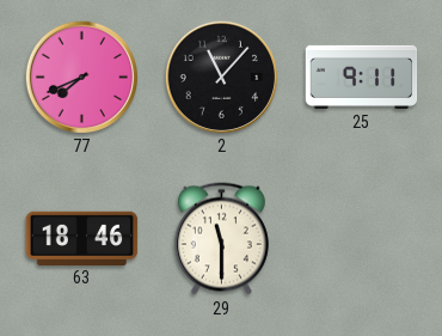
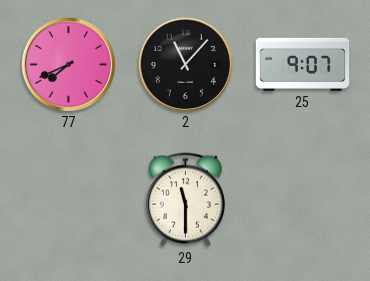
25: 9:11 -> 9:07
63: 18:46 -> none
